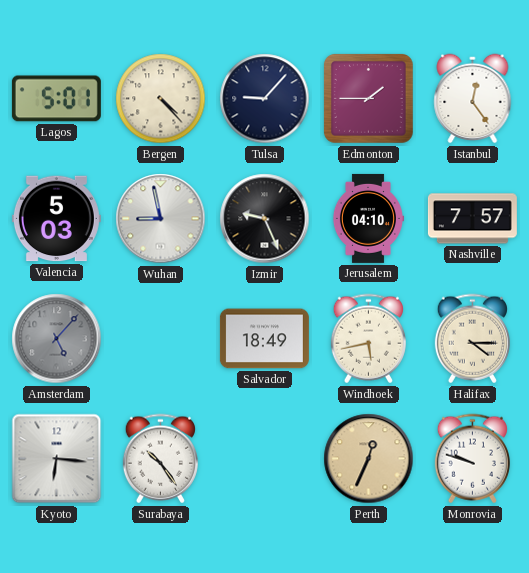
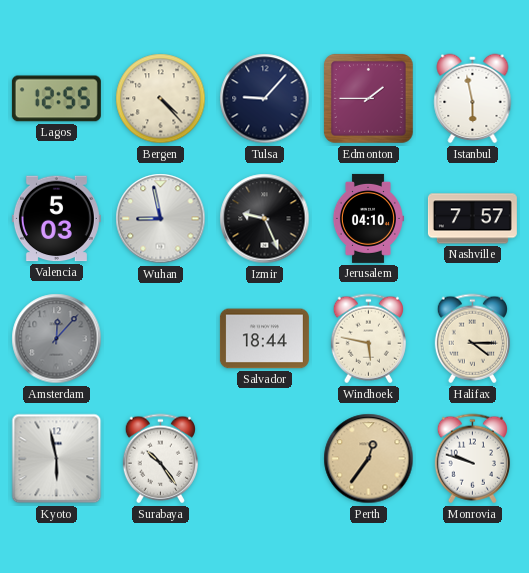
Lagos: 5:01 -> 12:55
Istanbul: 12:24 -> 5:58
Amsterdam: 5:07 -> 12:07
Salvador: 18:49 -> 18:44
Windhoek: 5:43 -> 5:47
Kyoto: 6:16 -> 5:58
Perth: 12:34 -> 12:36
